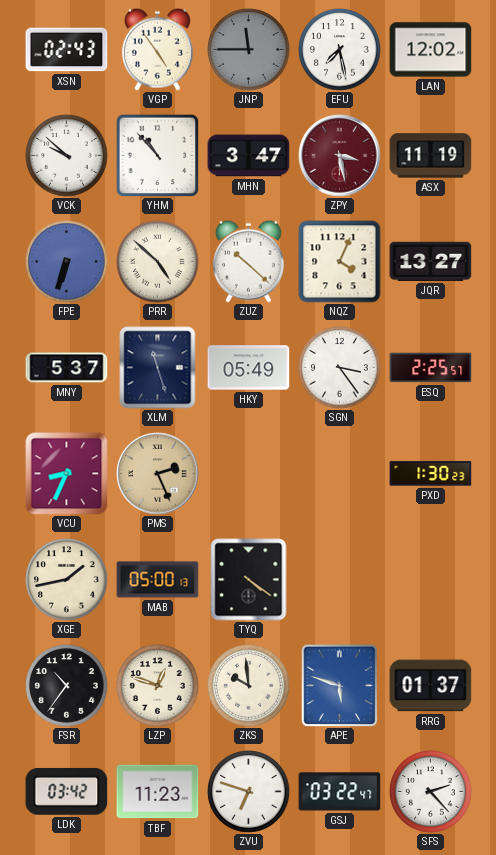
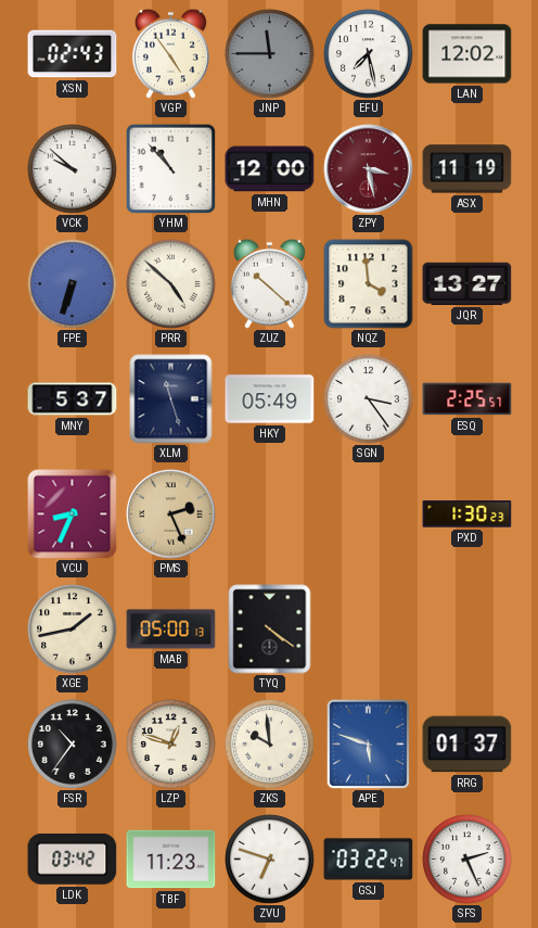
MHN: 3:47 -> 12:00
NQZ: 4:04 -> 3:59
SFS: 2:23 -> 2:26
